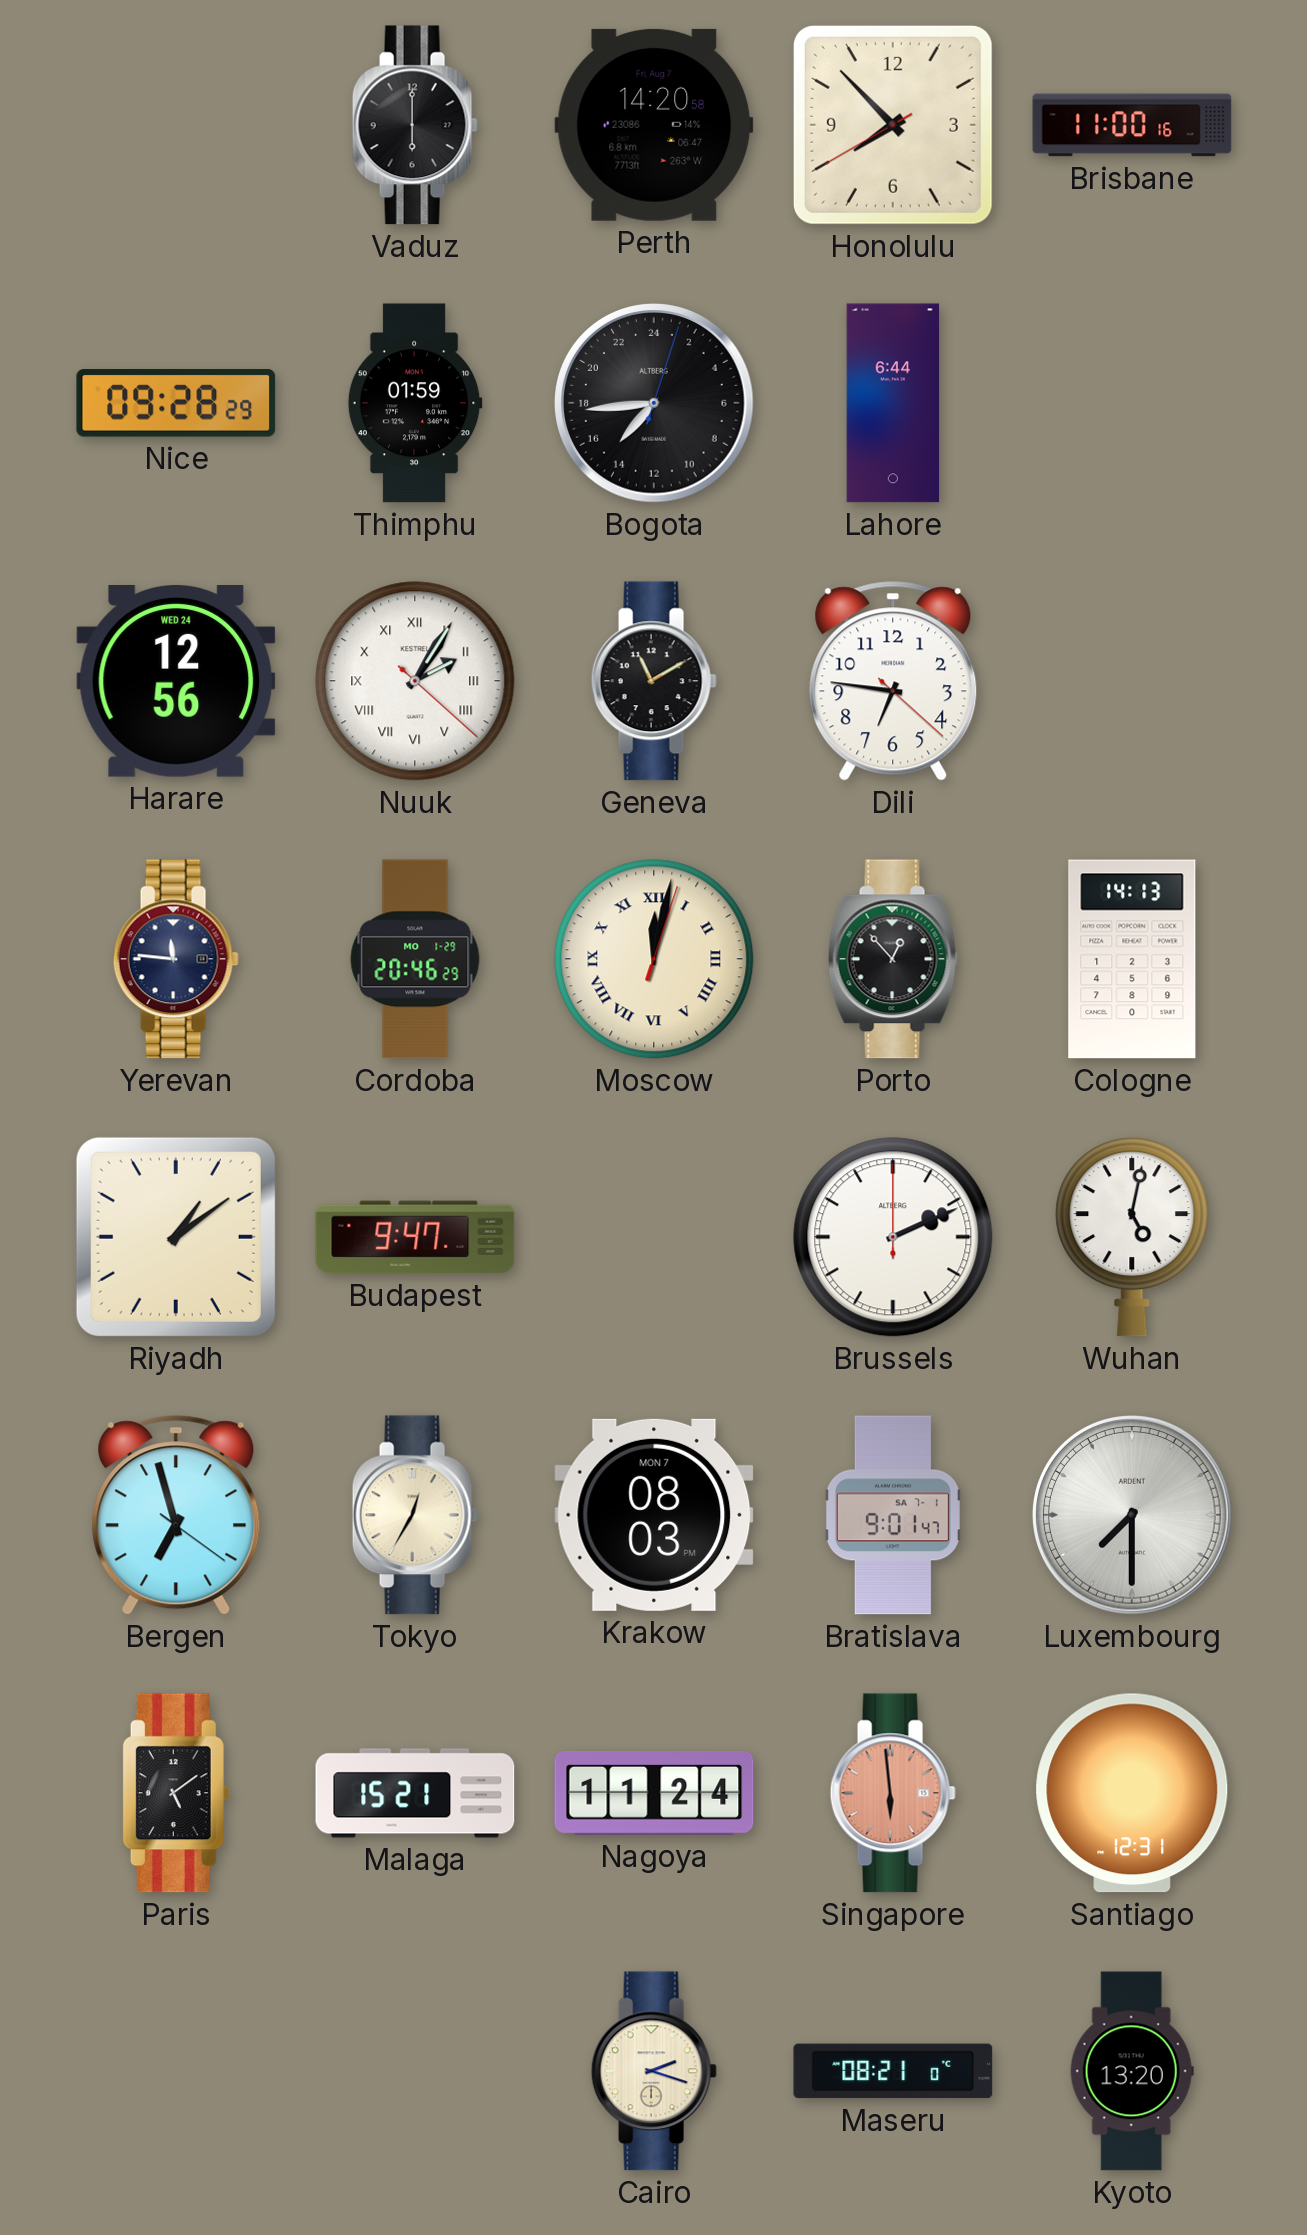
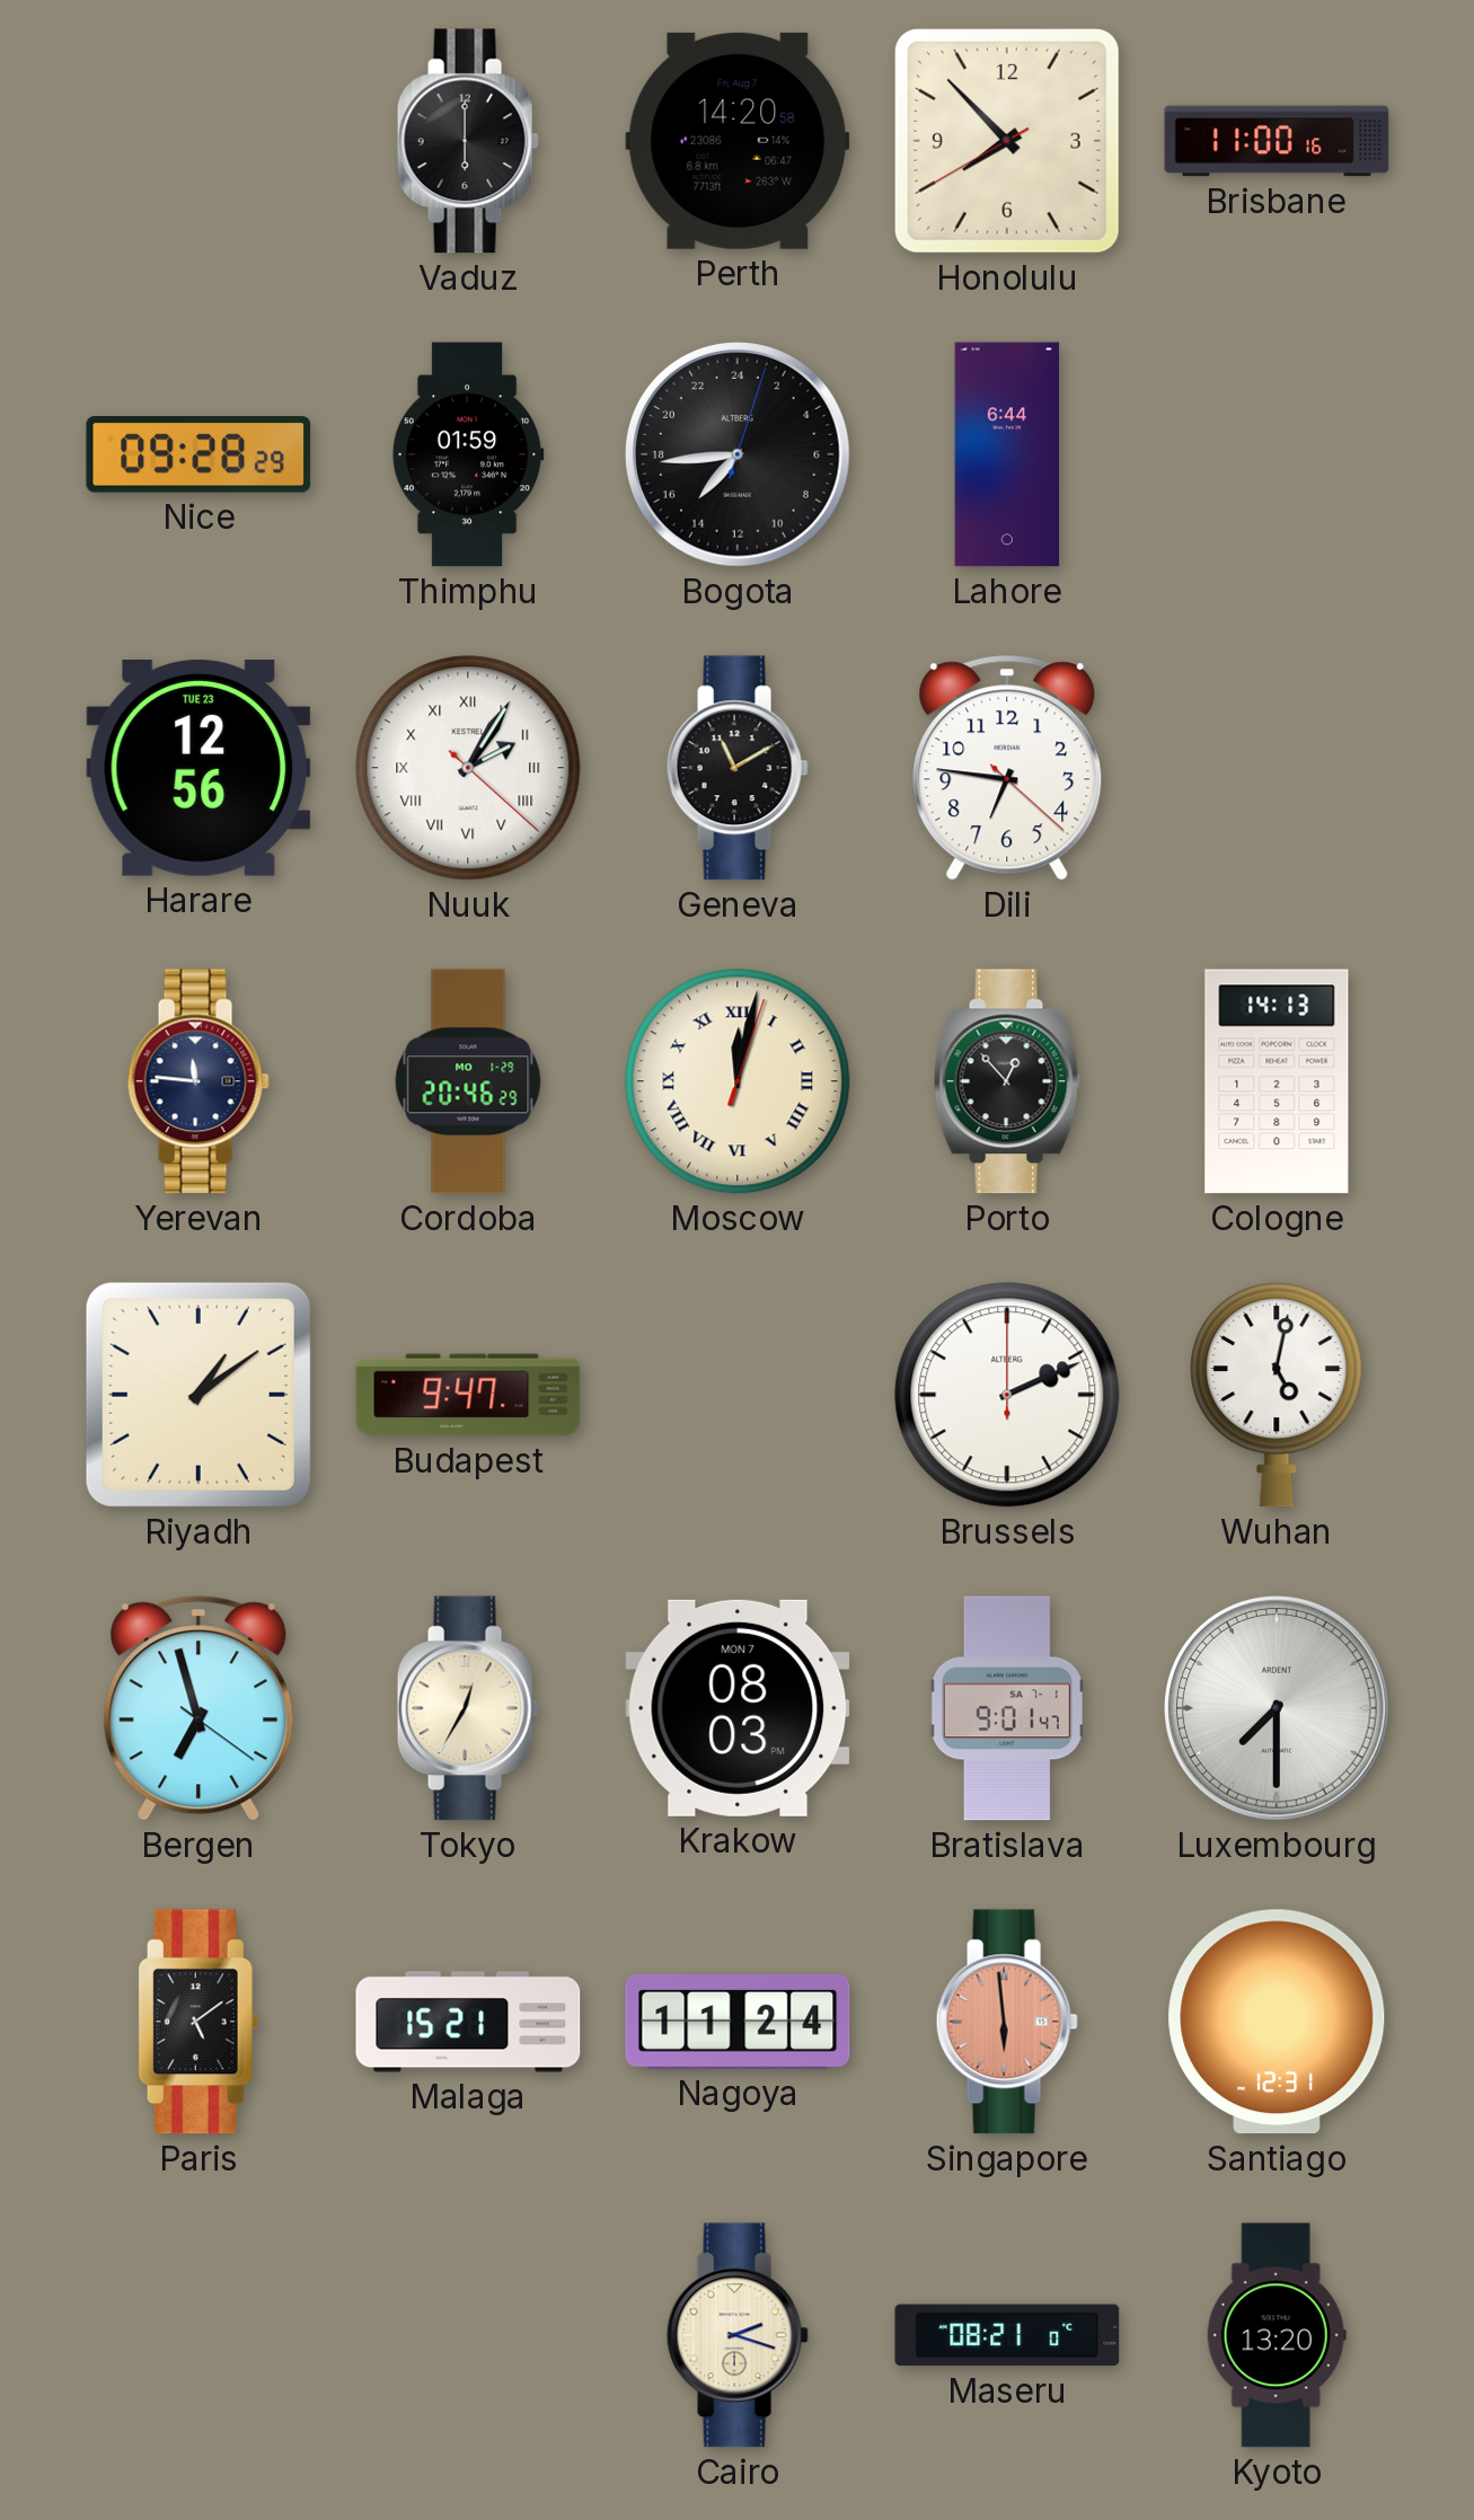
Harare date: WED 24 -> TUE 23
